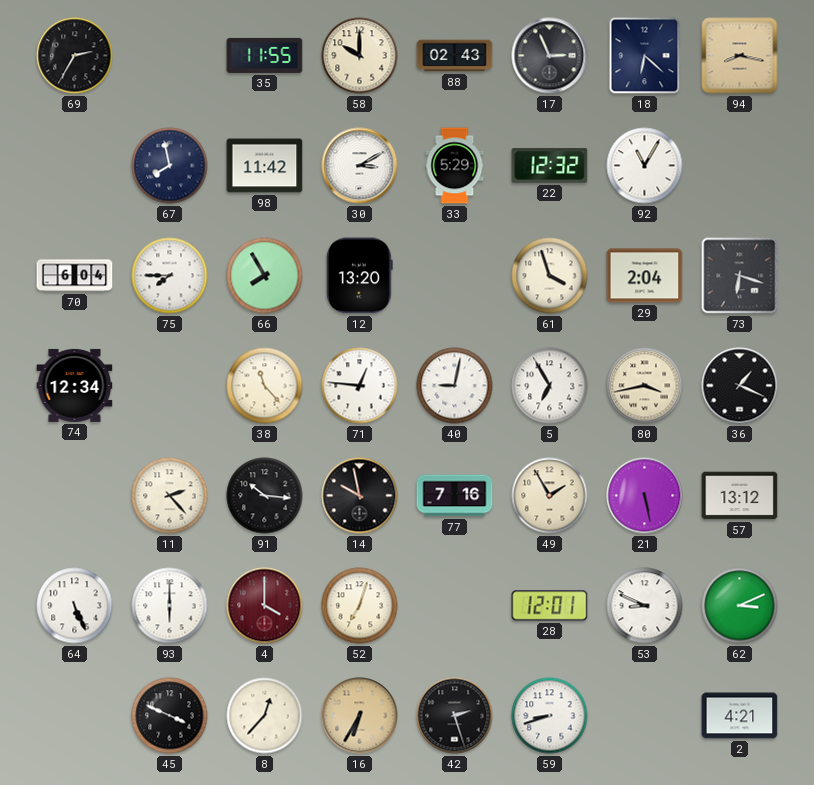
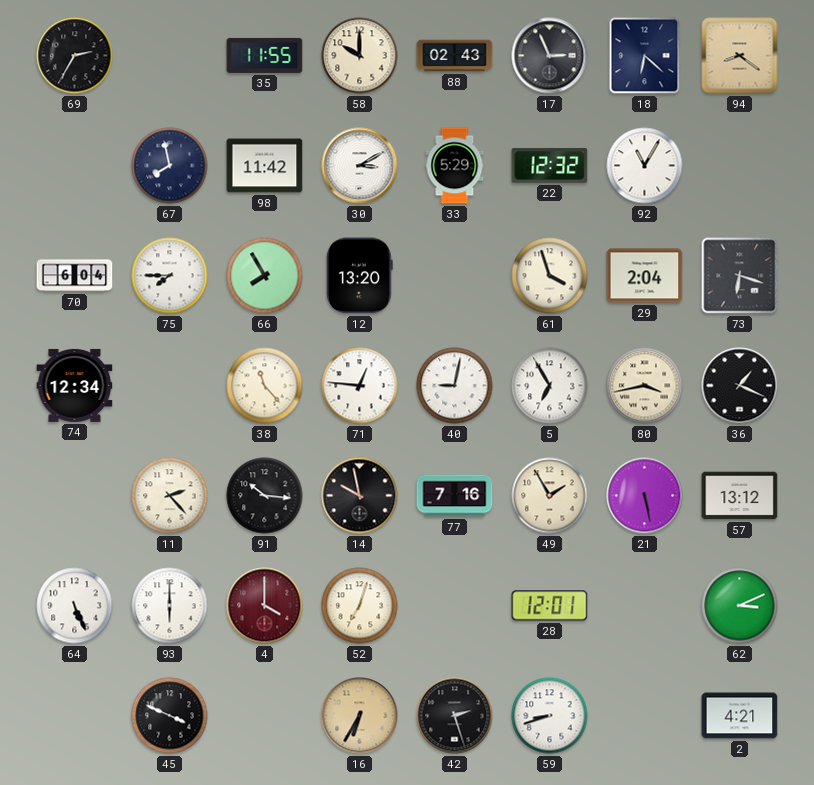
94: 8:17 -> 8:21
53: 8:49 -> none
8: 12:37 -> none
